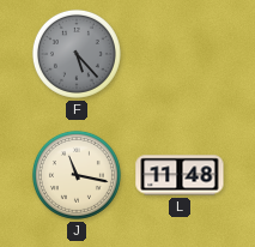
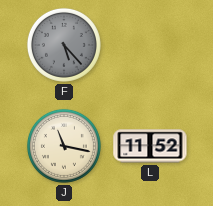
L: 11:48 -> 11:52
